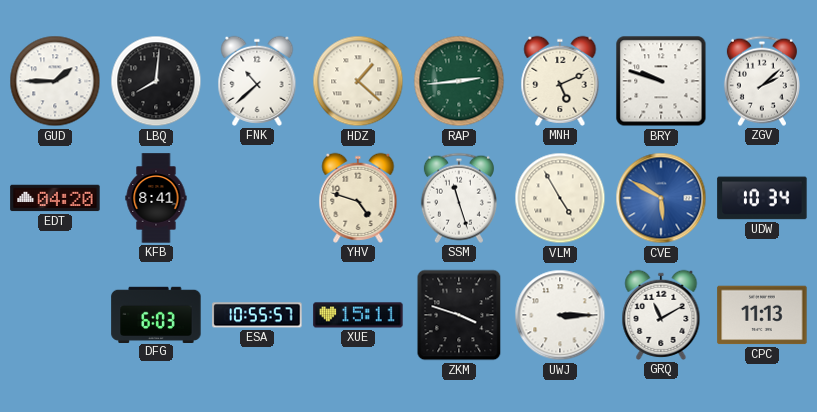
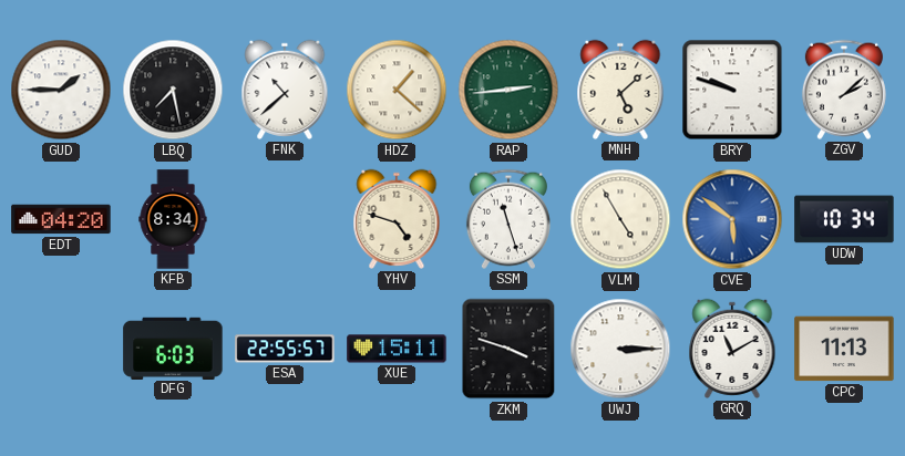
LBQ: 8:01 -> 7:28
MNH: 5:11 -> 5:08
KFB: 8:41 -> 8:34
CVE: 5:50 -> 5:51
ESA: 10:55 -> 22:55
